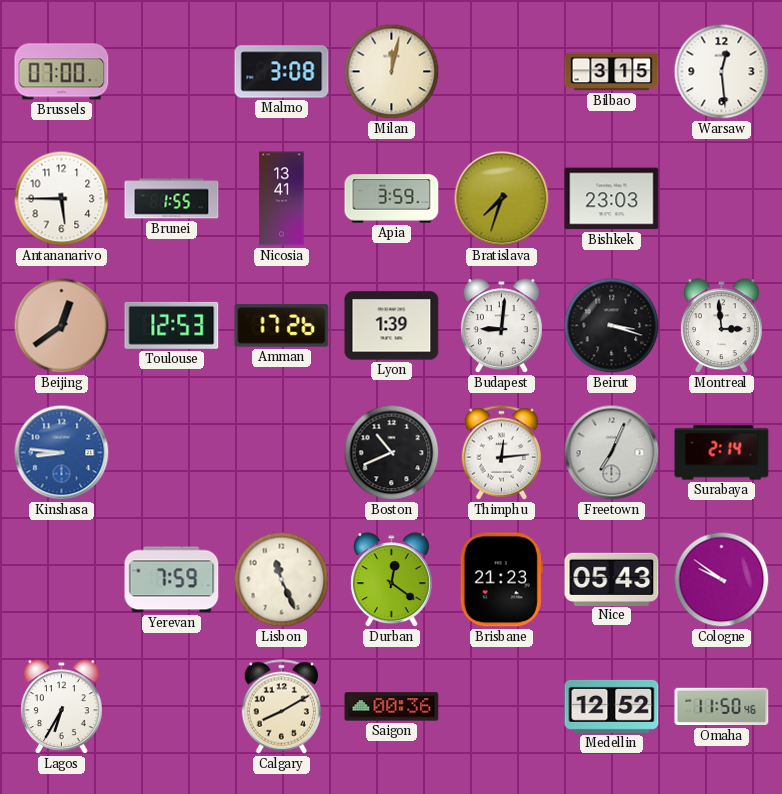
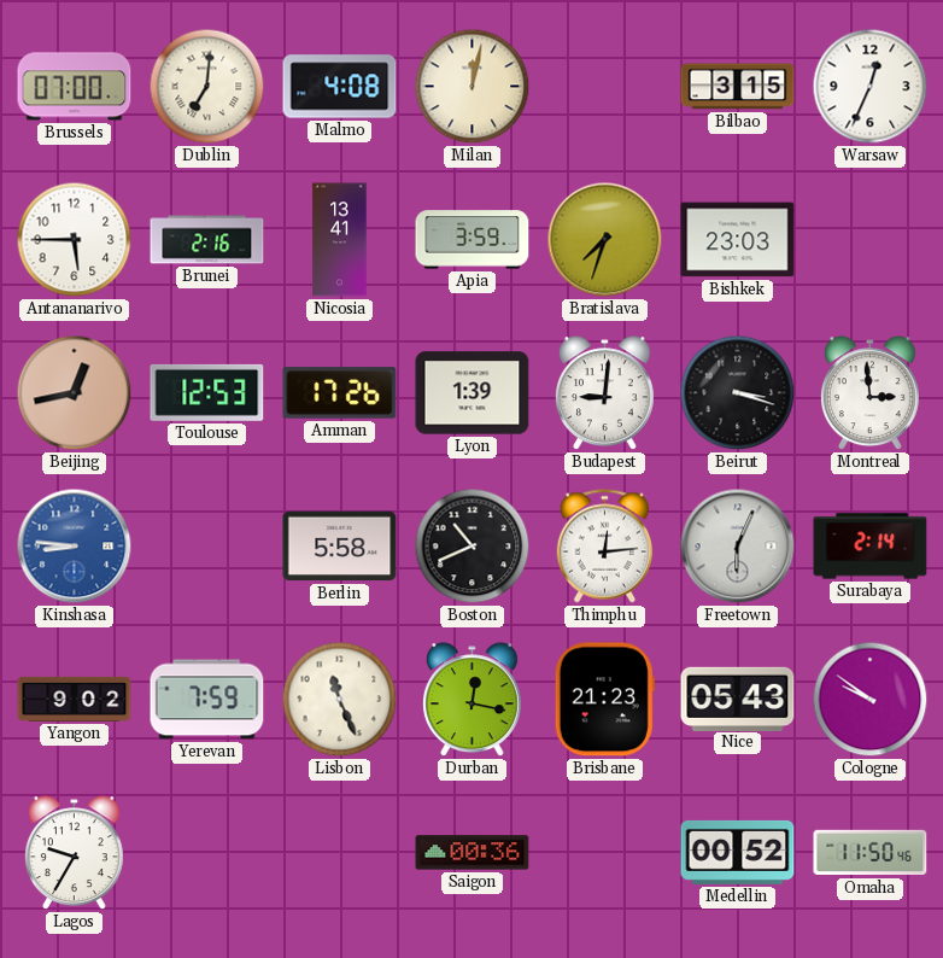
Dublin: none -> 7:01
Malmo: 3:08 -> 4:08
Warsaw: 12:29 -> 12:34
Brunei: 1:55 -> 2:16
Beijing: 12:39 -> 12:43
Berlin: none -> 5:58
Freetown: 7:04 -> 6:04
Yangon: none -> 9:02
Durban: 12:21 -> 12:17
Lagos: 6:35 -> 9:35
Calgary: 8:10 -> none
Medellin: 12:52 -> 00:52
